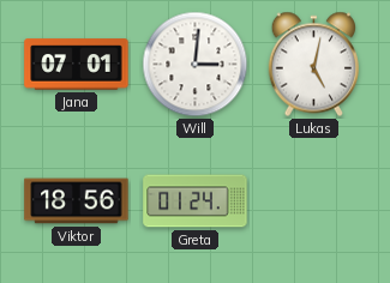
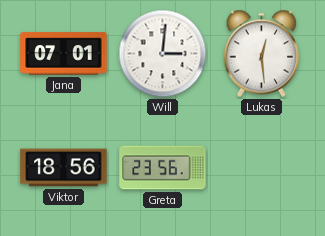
Lukas: 5:02 -> 12:29
Greta: 01:24 -> 23:56
